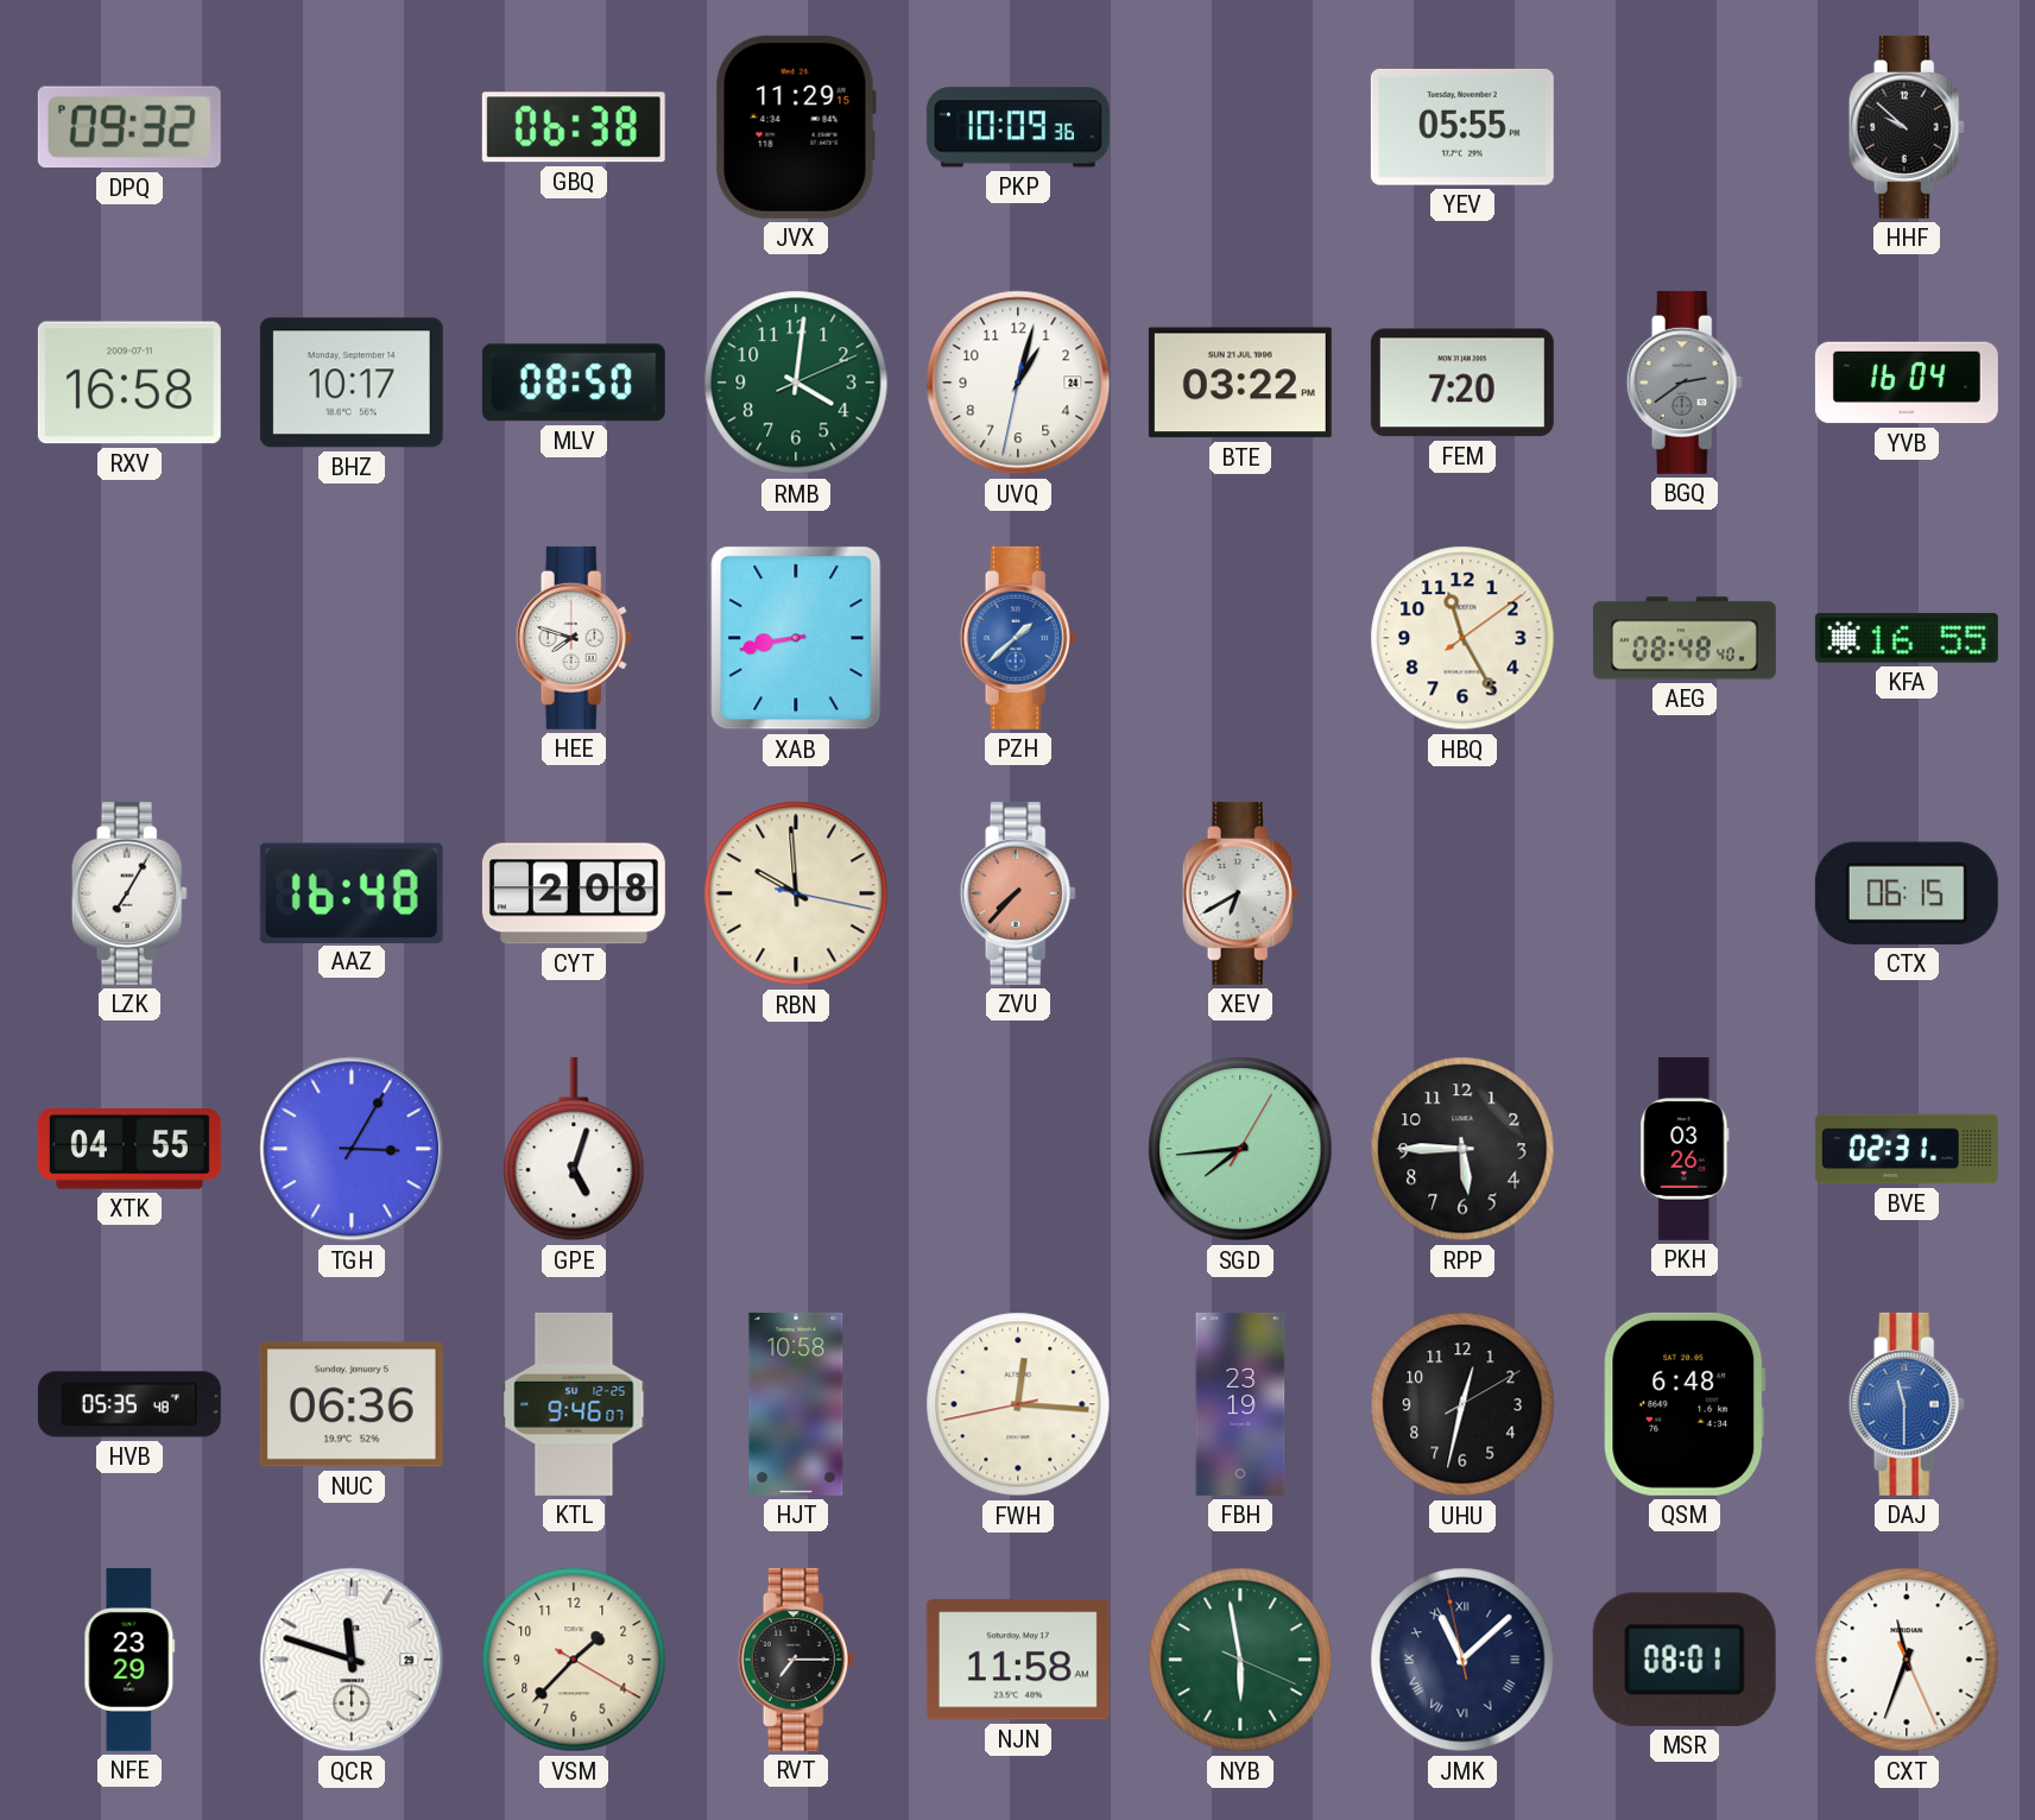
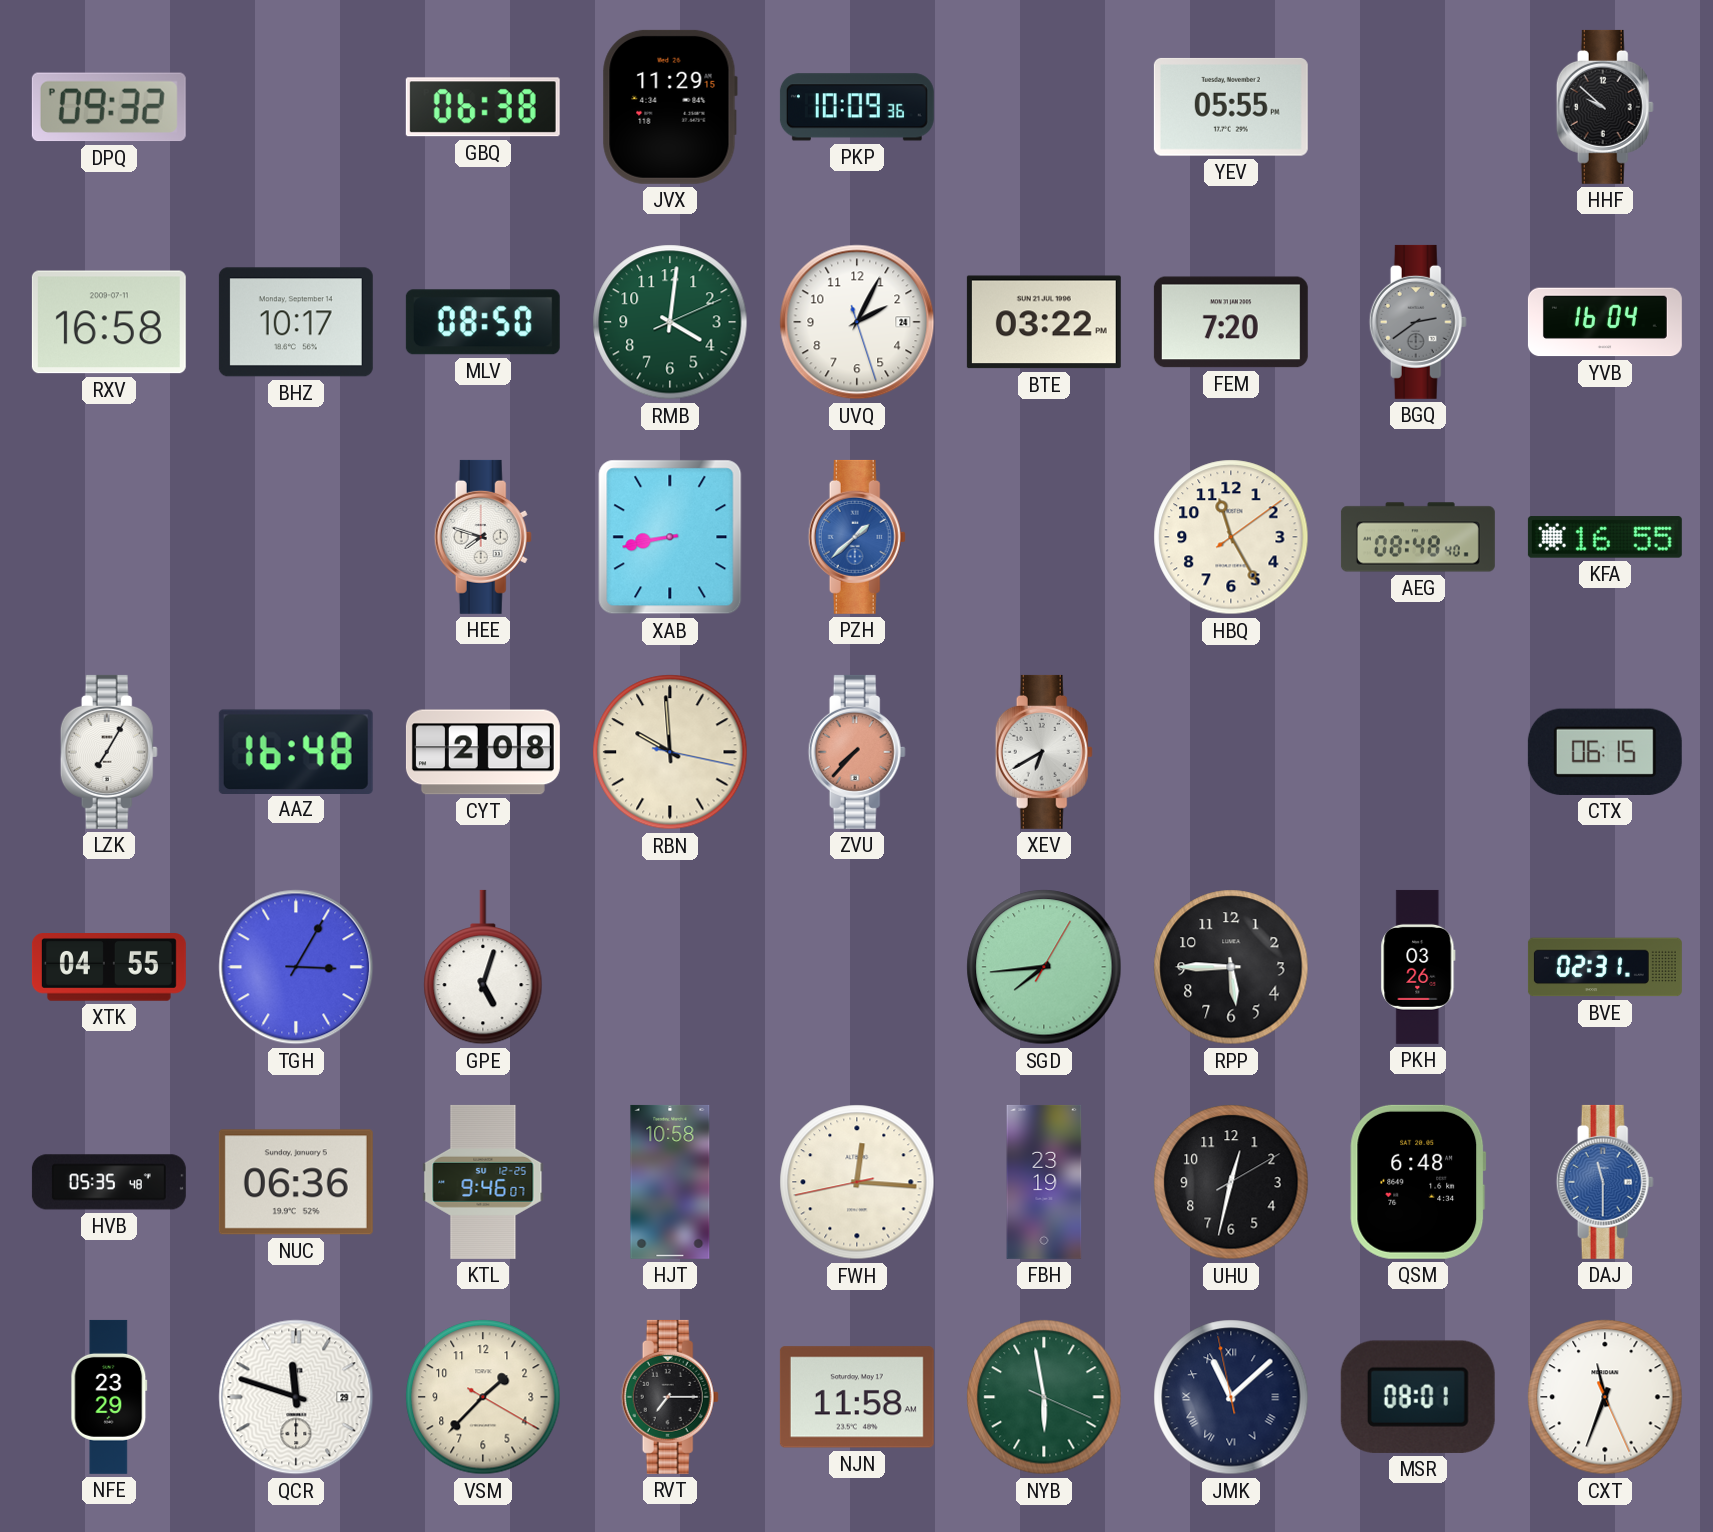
UVQ: 1:02 -> 2:04
